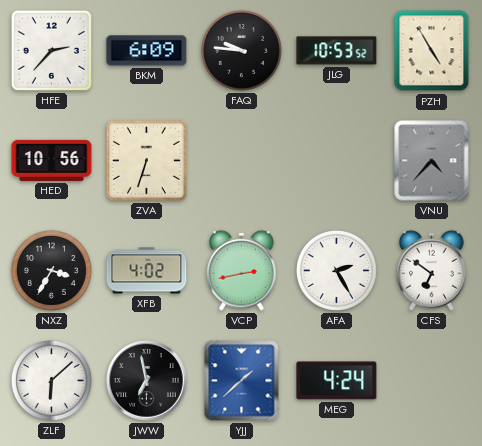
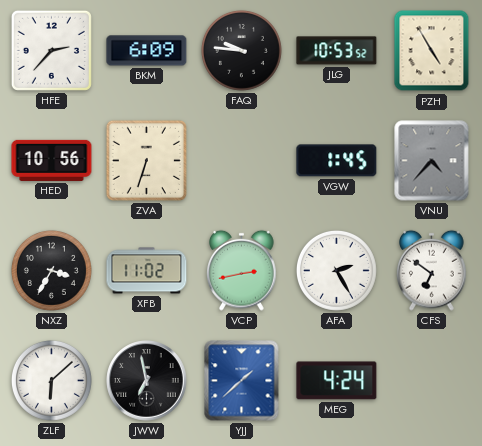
VGW: none -> 1:45
XFB: 4:02 -> 11:02
